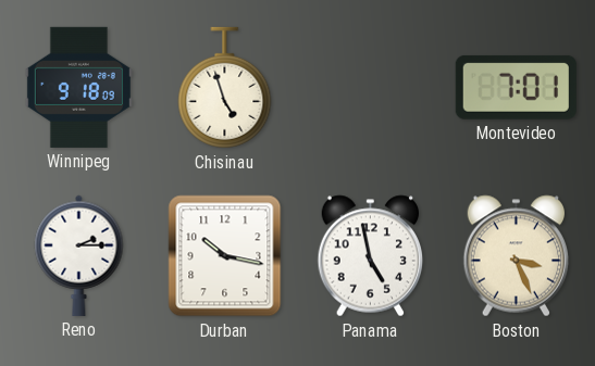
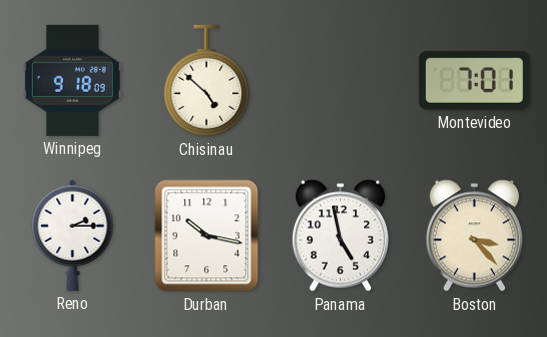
Chisinau: 4:57 -> 4:52
Boston: 3:26 -> 3:23
